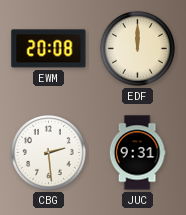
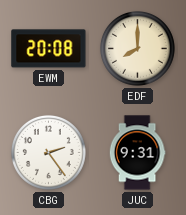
EDF: 12:00 -> 8:00
CBG: 2:29 -> 2:24
